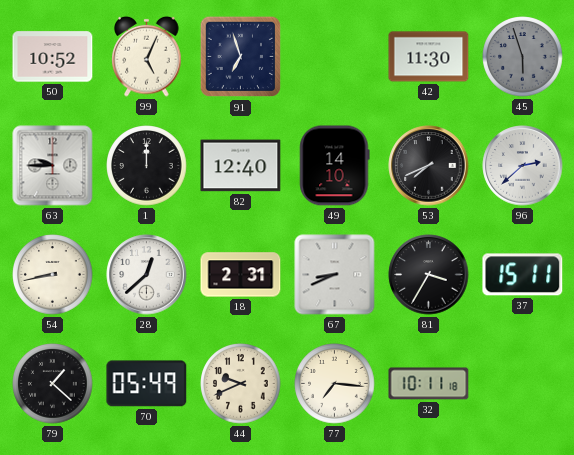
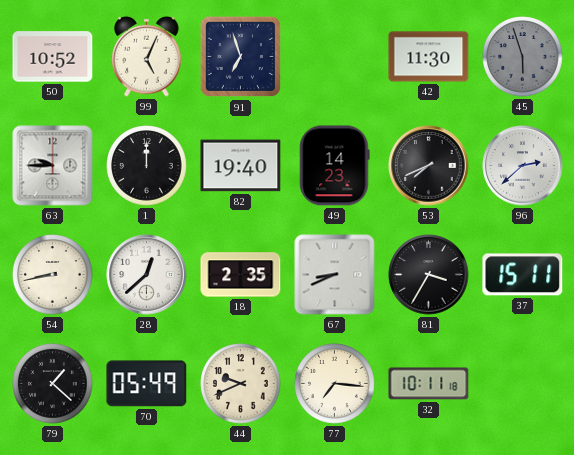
82: 12:40 -> 19:40
49: 14:10 -> 14:23
18: 2:31 -> 2:35
